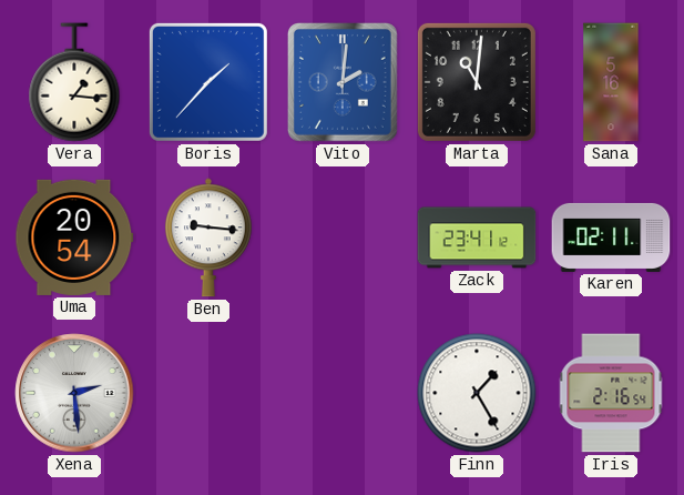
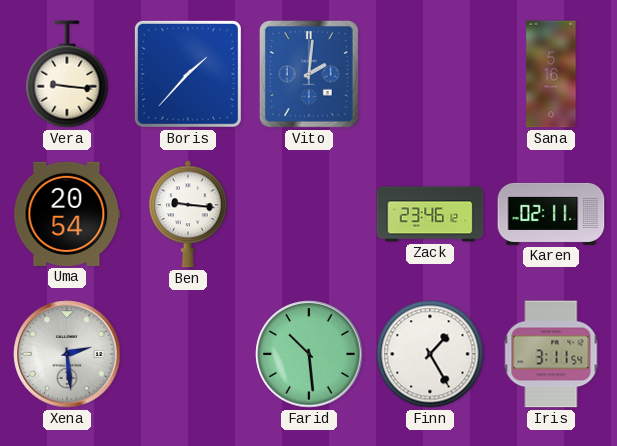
Vera: 1:16 -> 9:16
Marta: 11:01 -> none
Zack: 23:41 -> 23:46
Farid: none -> 10:29
Iris: 2:16 -> 3:11
